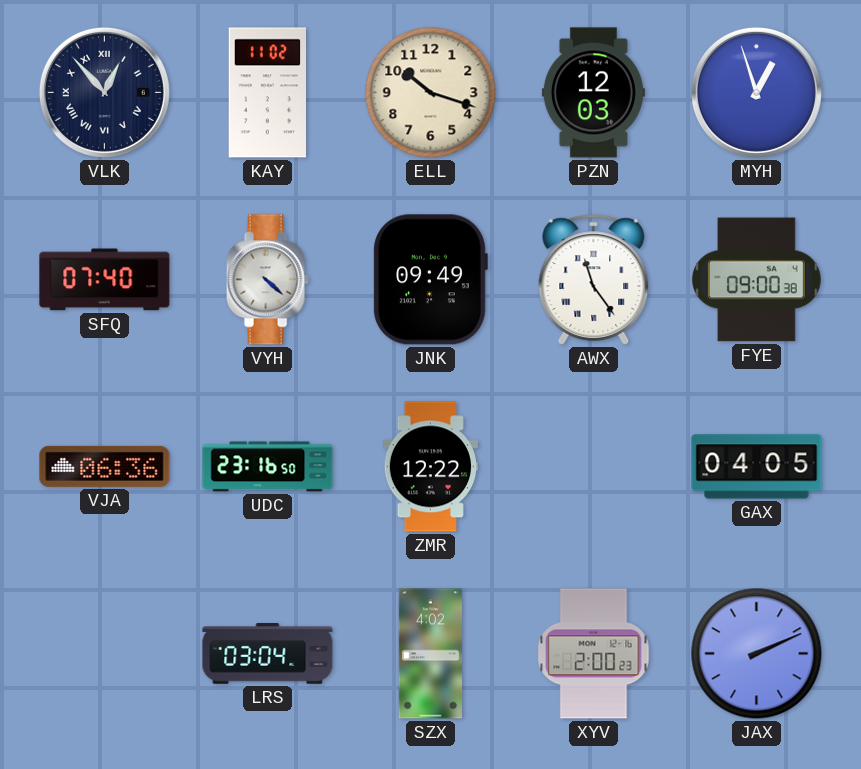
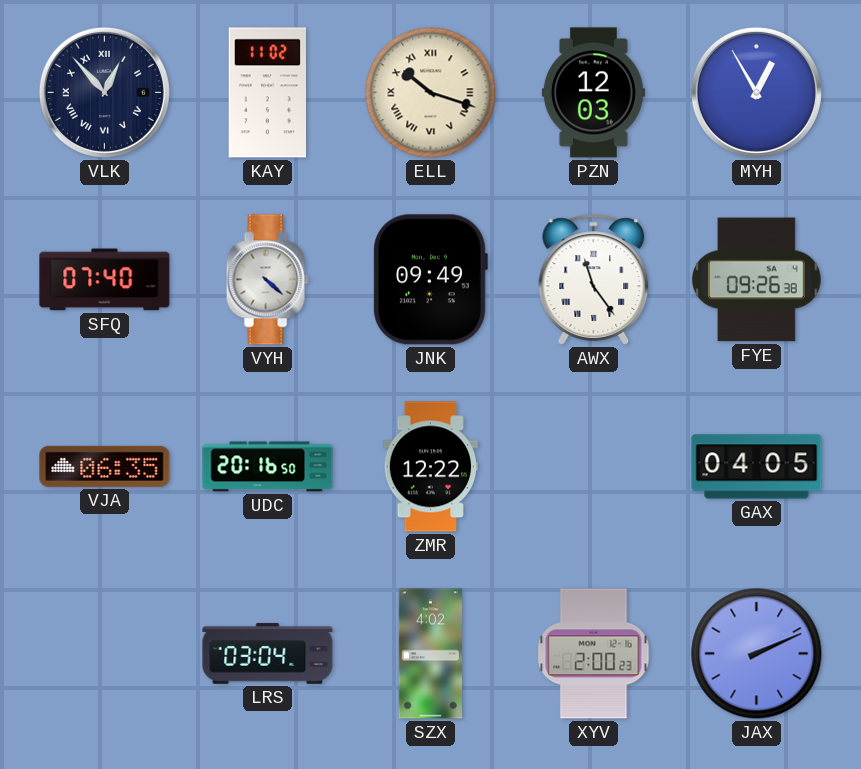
ELL numerals: Arabic -> Roman
MYH: 12:57 -> 12:55
FYE: 09:00 -> 09:26
VJA: 06:36 -> 06:35
UDC: 23:16 -> 20:16
